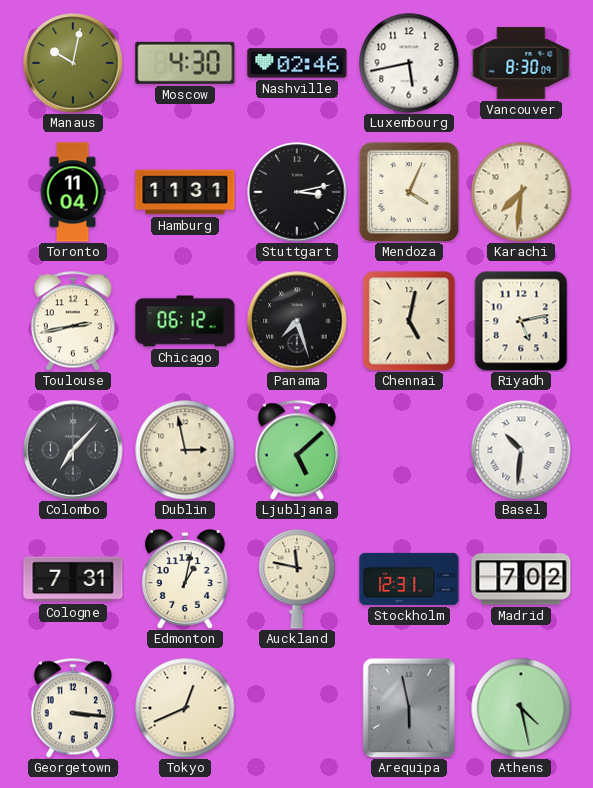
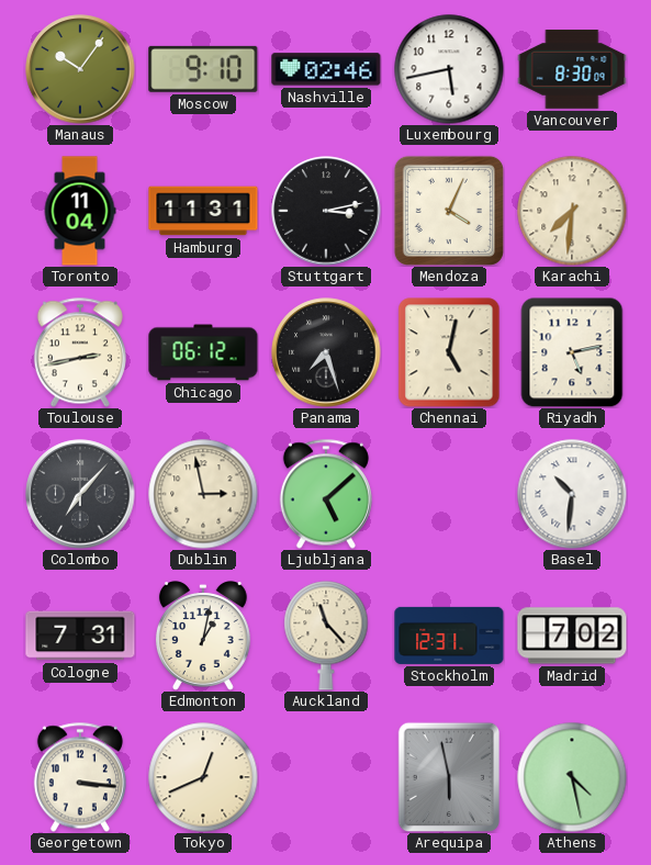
Manaus: 10:02 -> 10:06
Moscow: 4:30 -> 9:10
Auckland: 11:47 -> 11:23
